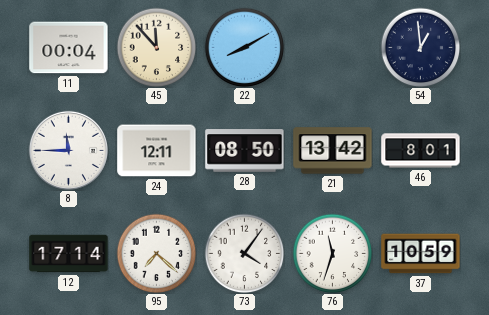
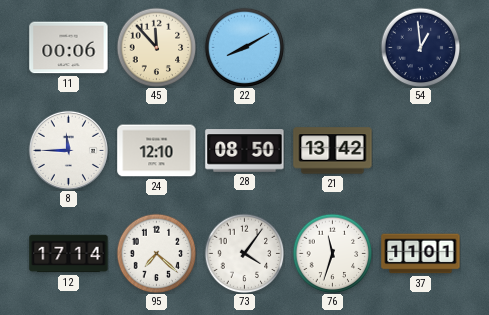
11: 00:04 -> 00:06
24: 12:11 -> 12:10
46: 8:01 -> none
37: 10:59 -> 11:01
